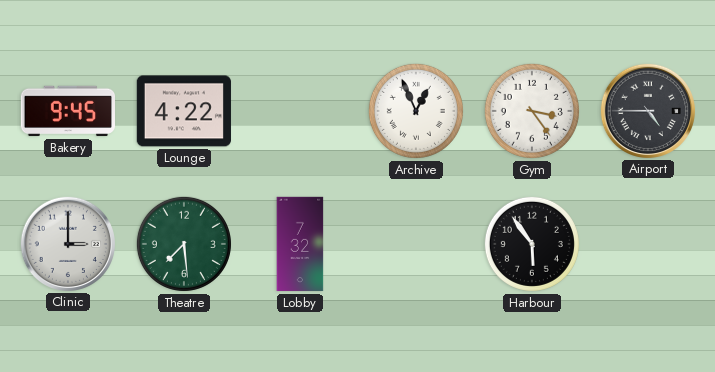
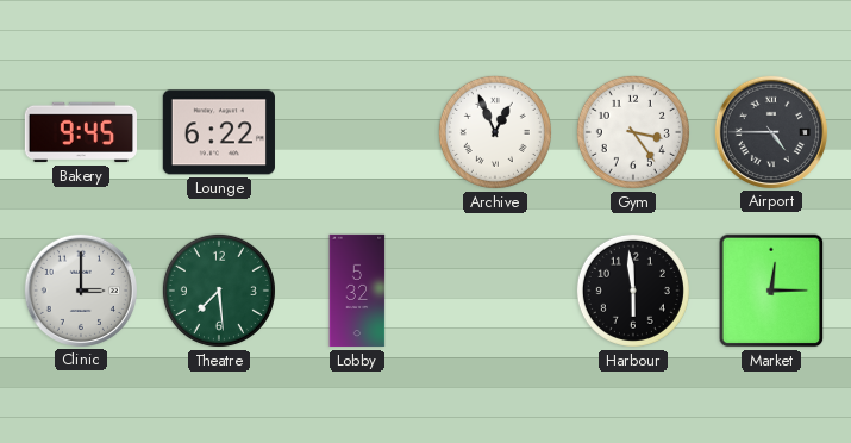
Lounge: 4:22 -> 6:22
Lobby: 7:32 -> 5:32
Harbour: 5:54 -> 5:59
Market: none -> 12:15
